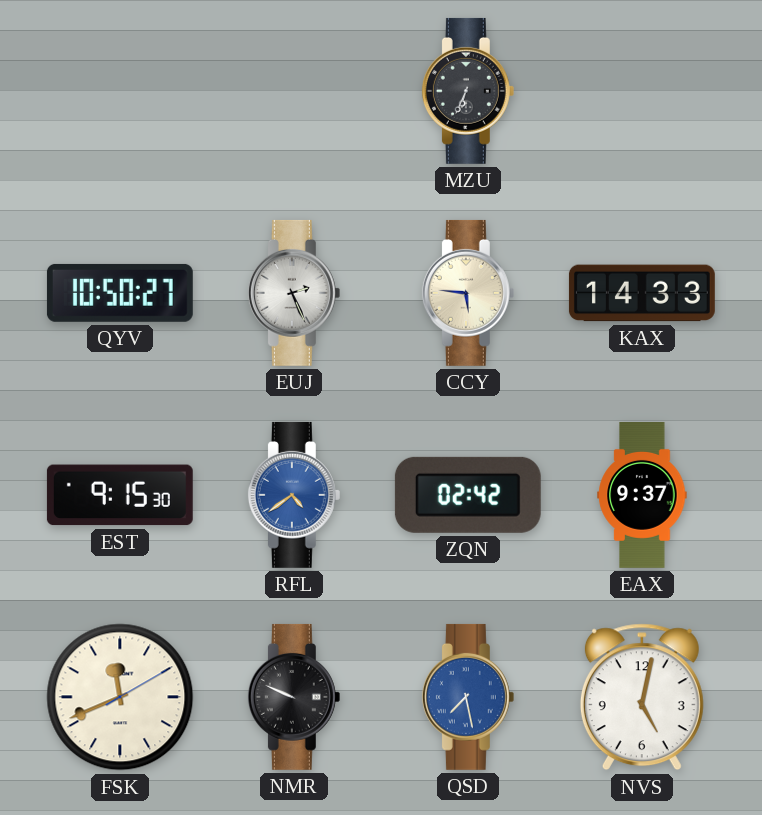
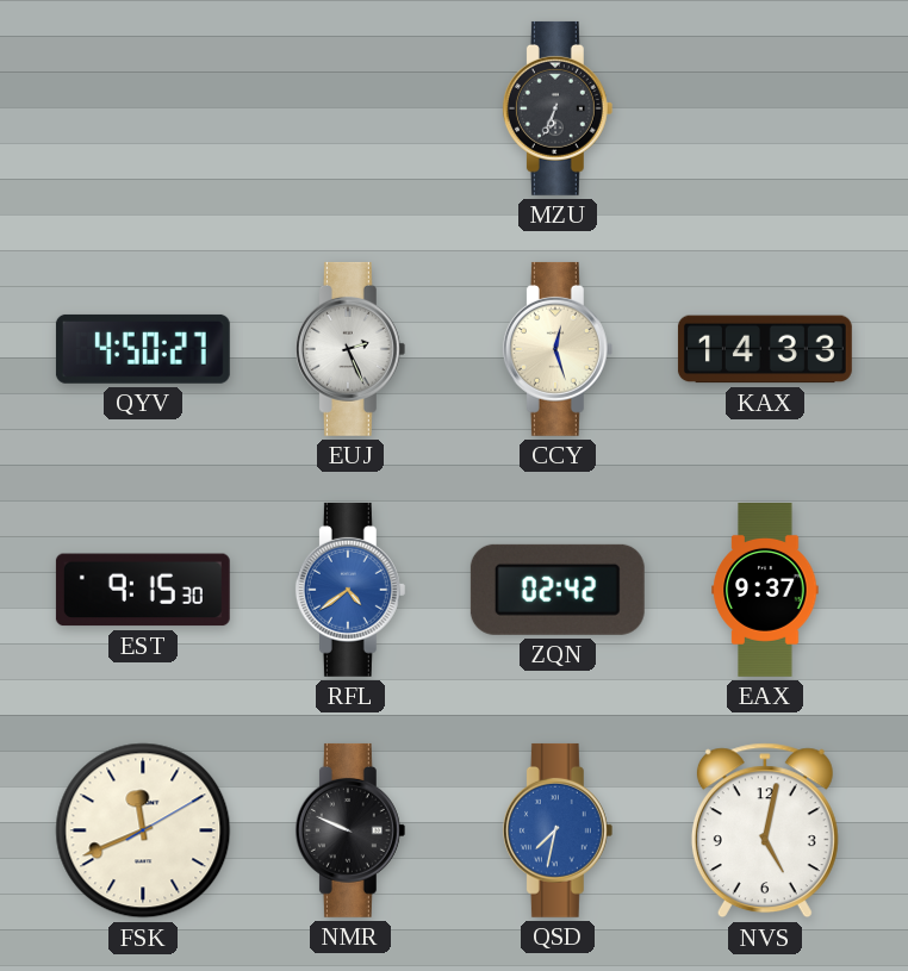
QYV: 10:50 -> 4:50
CCY: 5:46 -> 12:27
QSD: 7:28 -> 7:32
